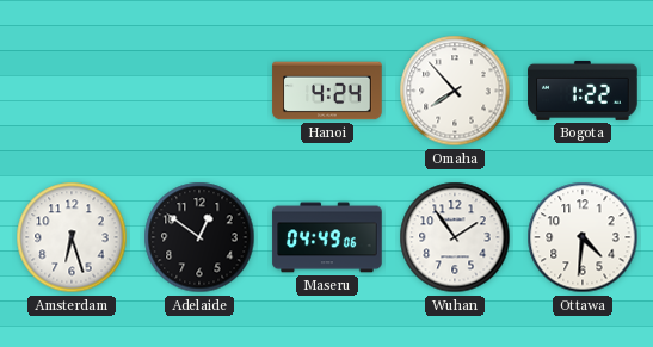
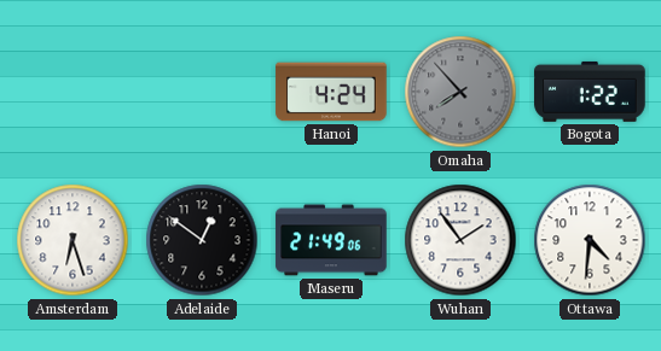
Omaha dial: white -> grey
Maseru: 04:49 -> 21:49
